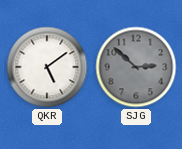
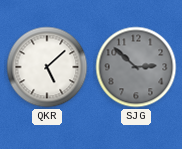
QKR: 5:09 -> 5:08
